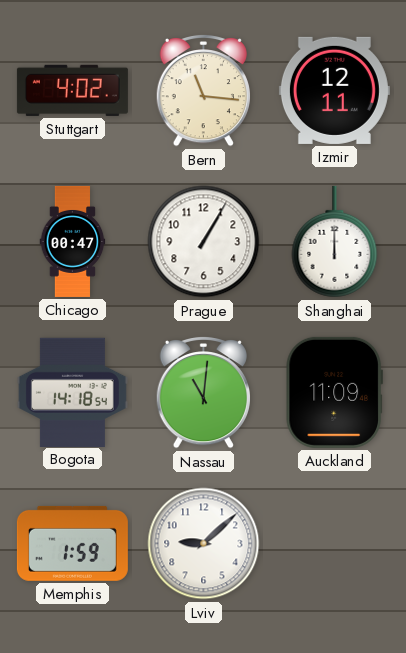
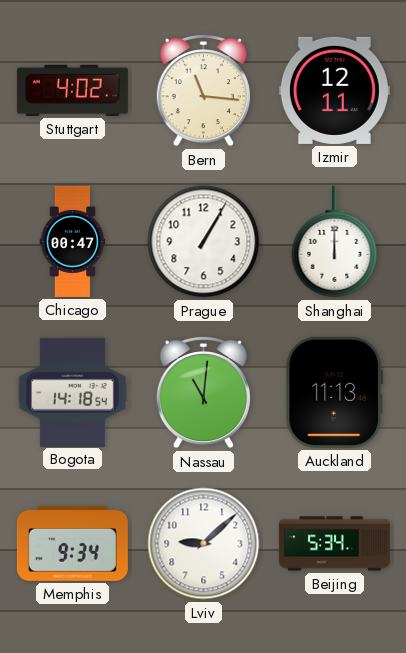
Auckland: 11:09 -> 11:13
Memphis: 1:59 -> 9:34
Beijing: none -> 5:34
